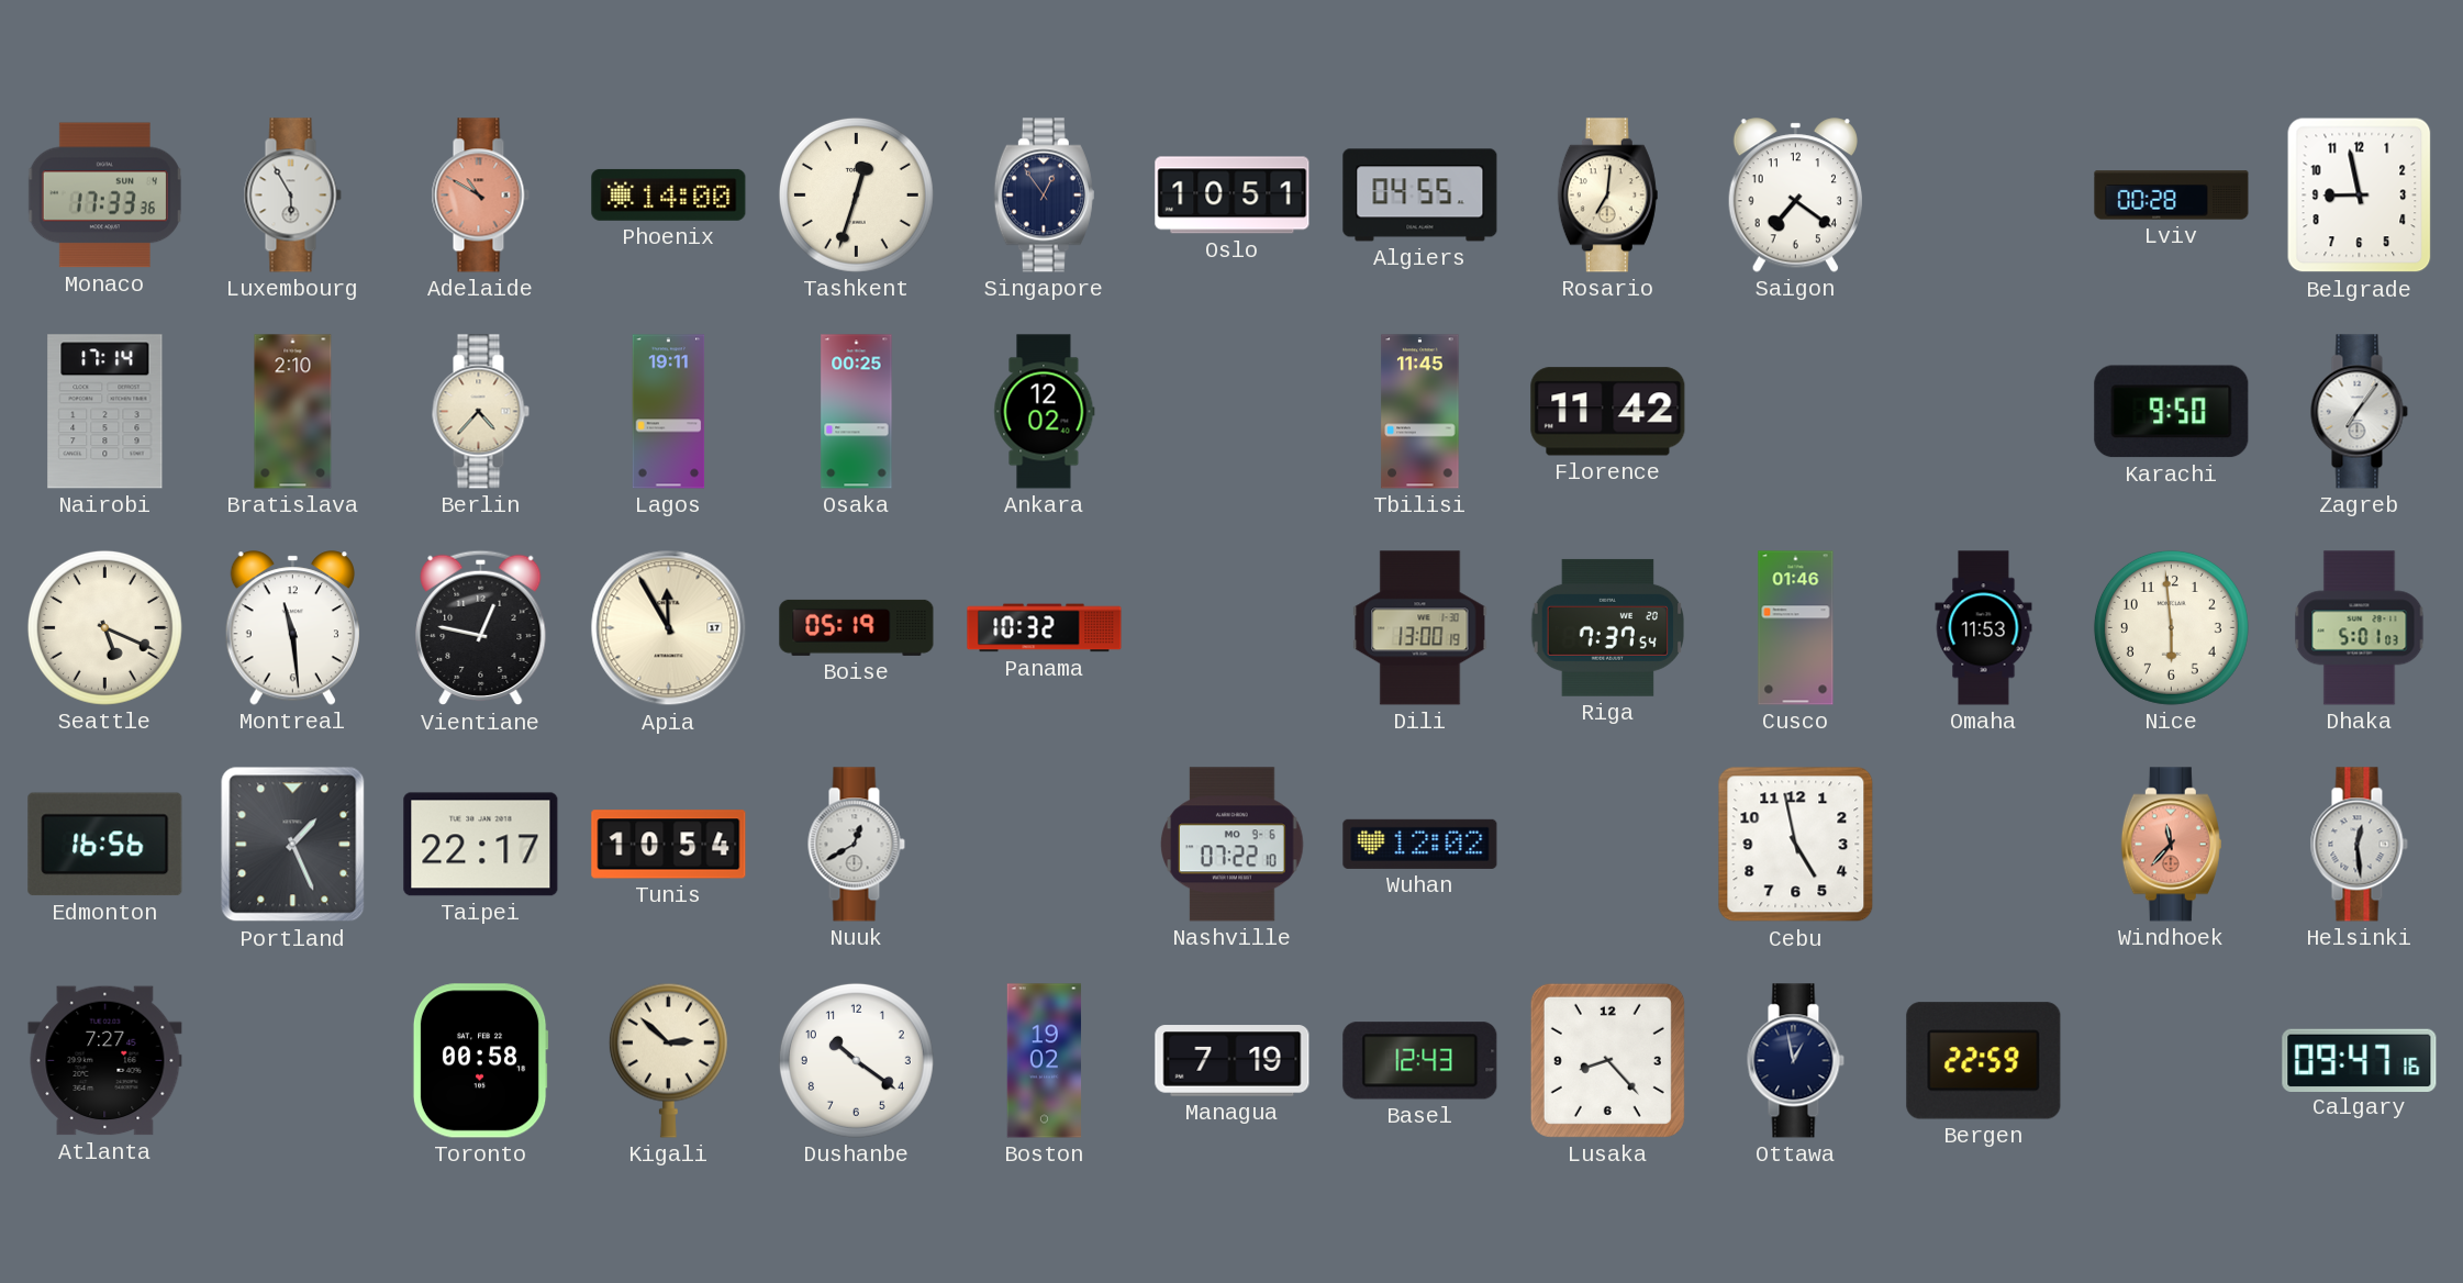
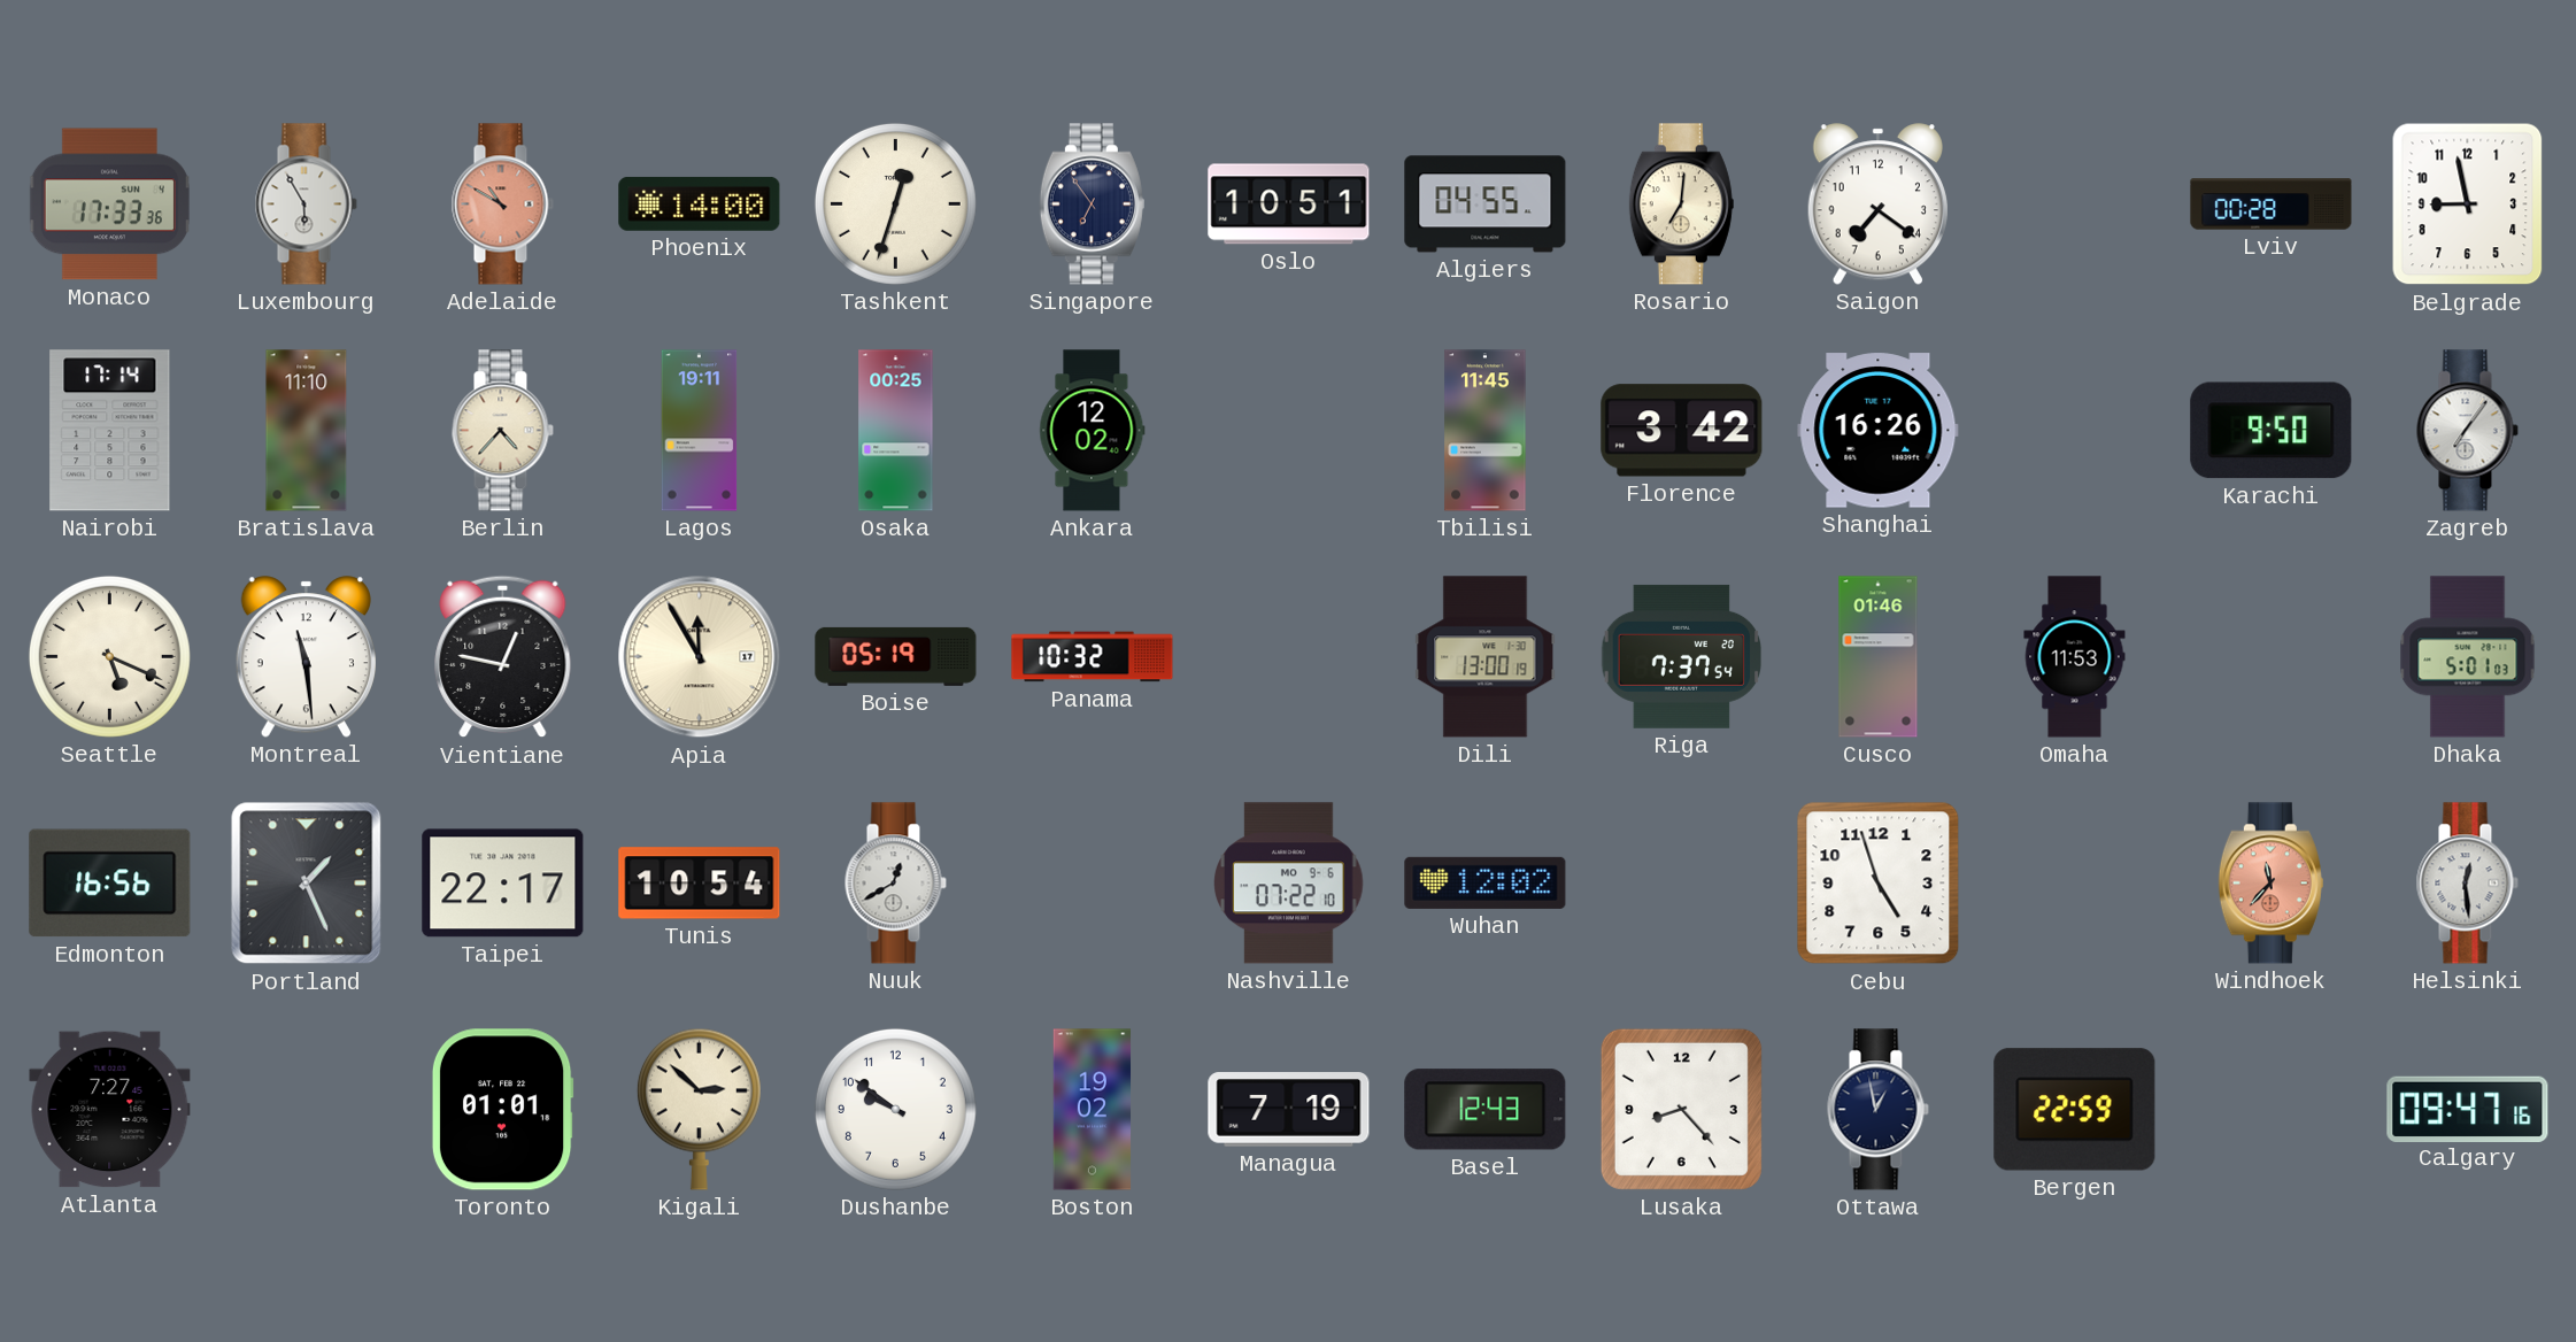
Singapore: 12:54 -> 6:54
Bratislava: 2:10 -> 11:10
Florence: 11:42 -> 3:42
Shanghai: none -> 16:26
Nice: 5:59 -> none
Cebu: 4:58 -> 4:57
Toronto: 00:58 -> 01:01
Dushanbe: 10:21 -> 9:51
